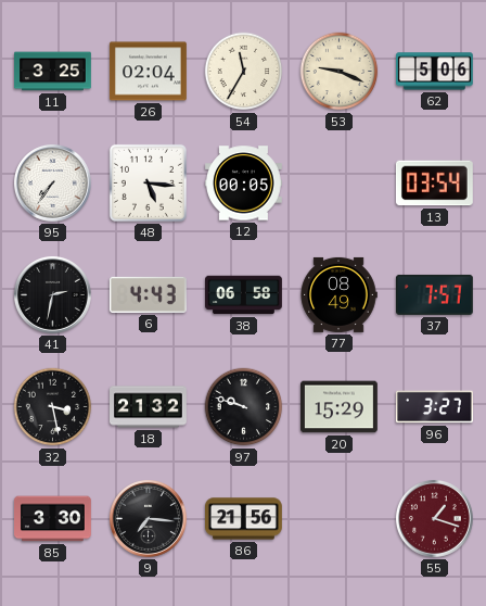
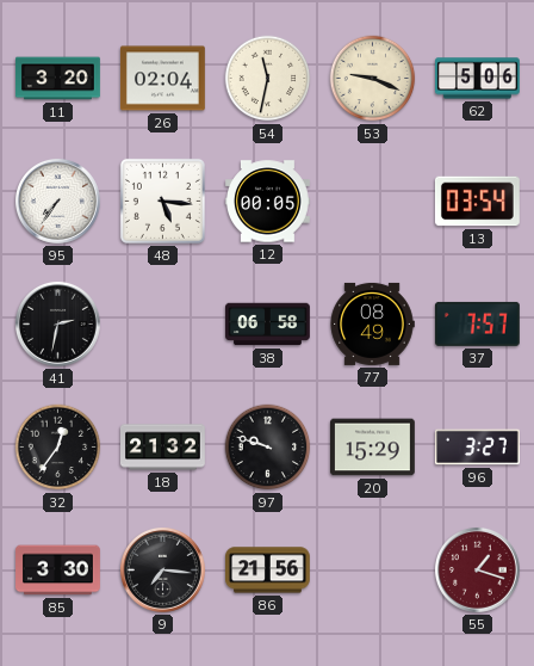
11: 3:25 -> 3:20
54: 11:35 -> 11:32
6: 4:43 -> none
32: 3:28 -> 12:36
